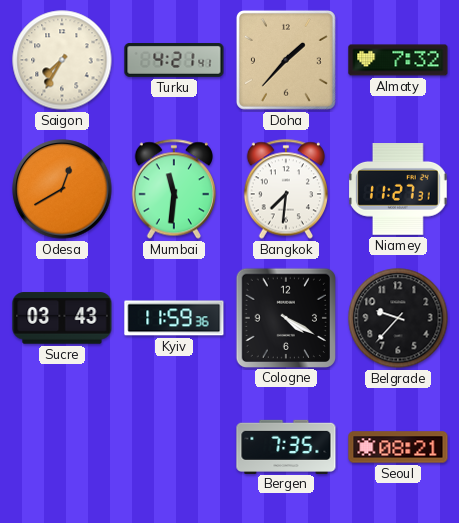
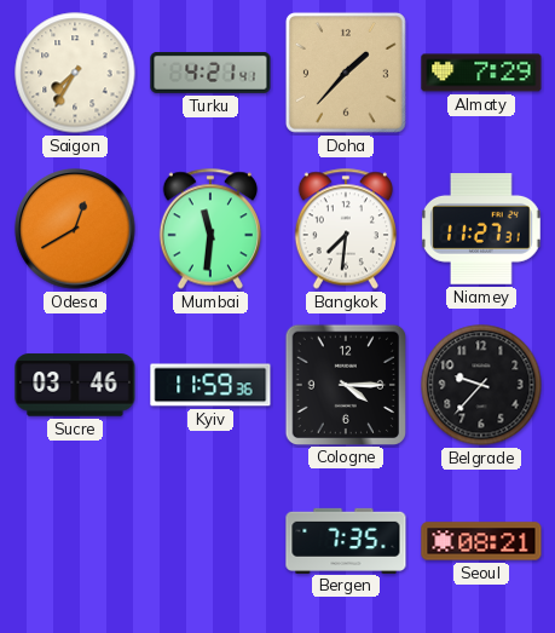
Almaty: 7:32 -> 7:29
Sucre: 03:43 -> 03:46
Cologne: 4:20 -> 4:15
